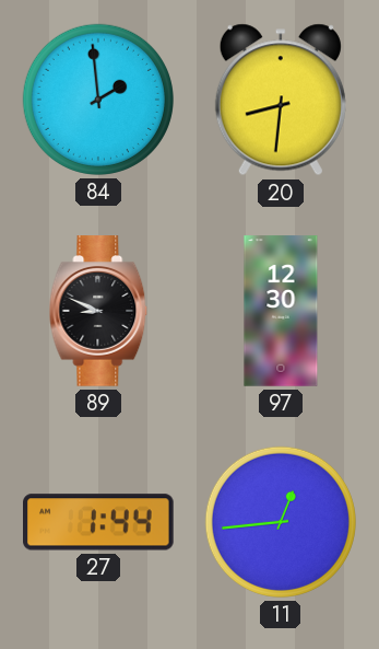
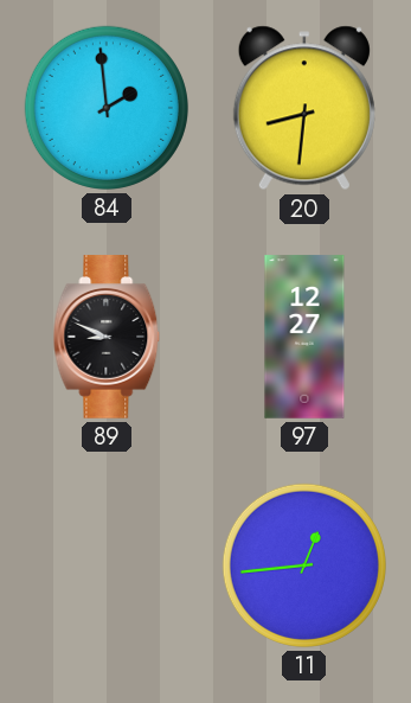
97: 12:30 -> 12:27
27: 1:44 -> none
